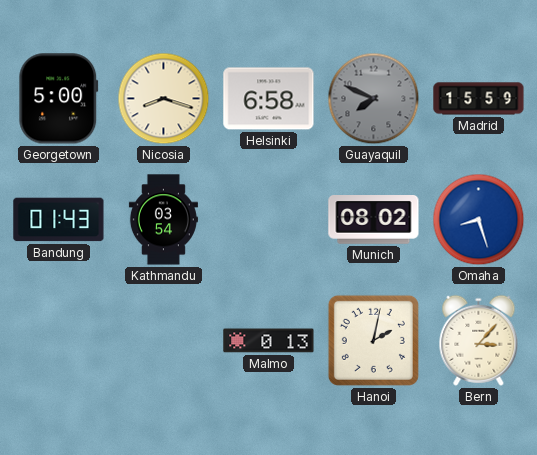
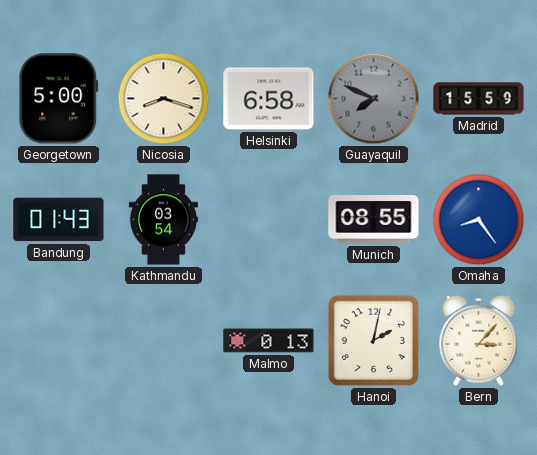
Munich: 08:02 -> 08:55
Omaha: 8:27 -> 8:24
